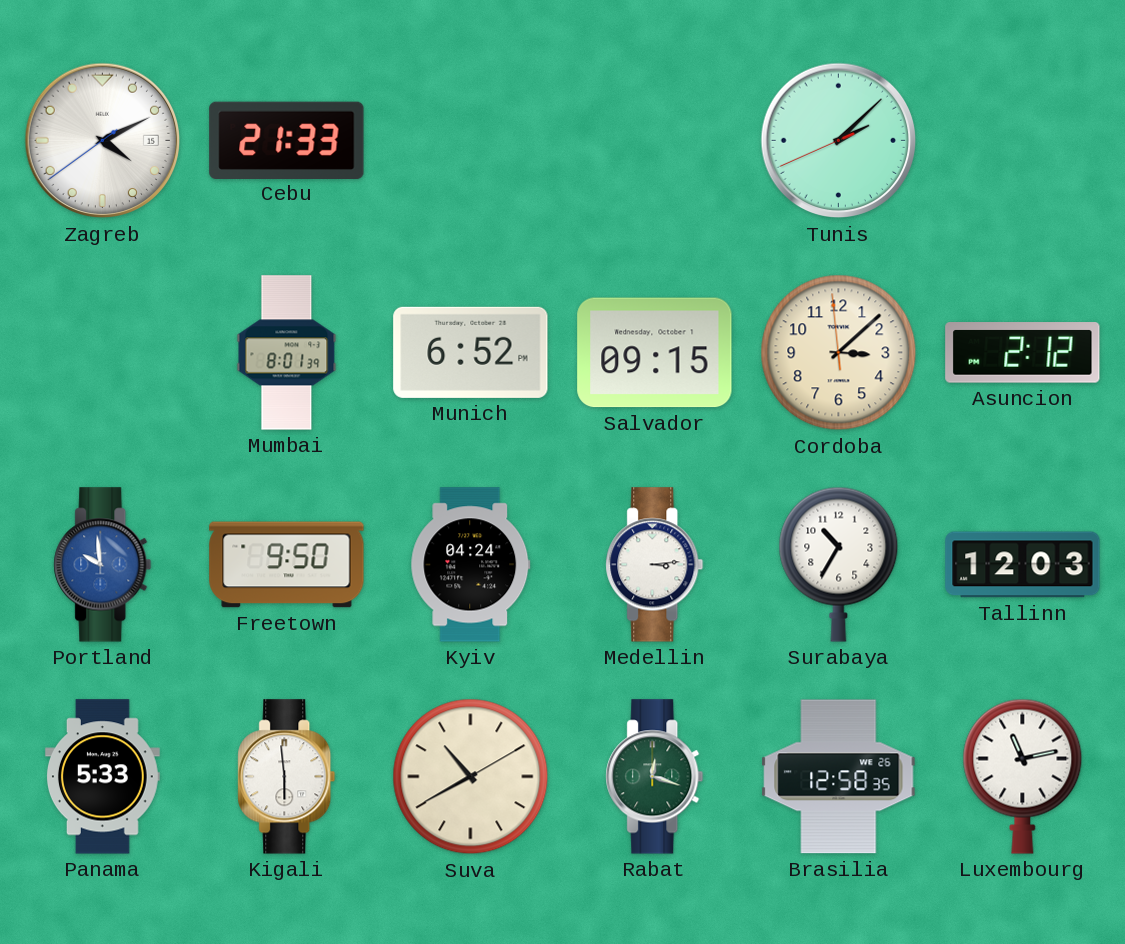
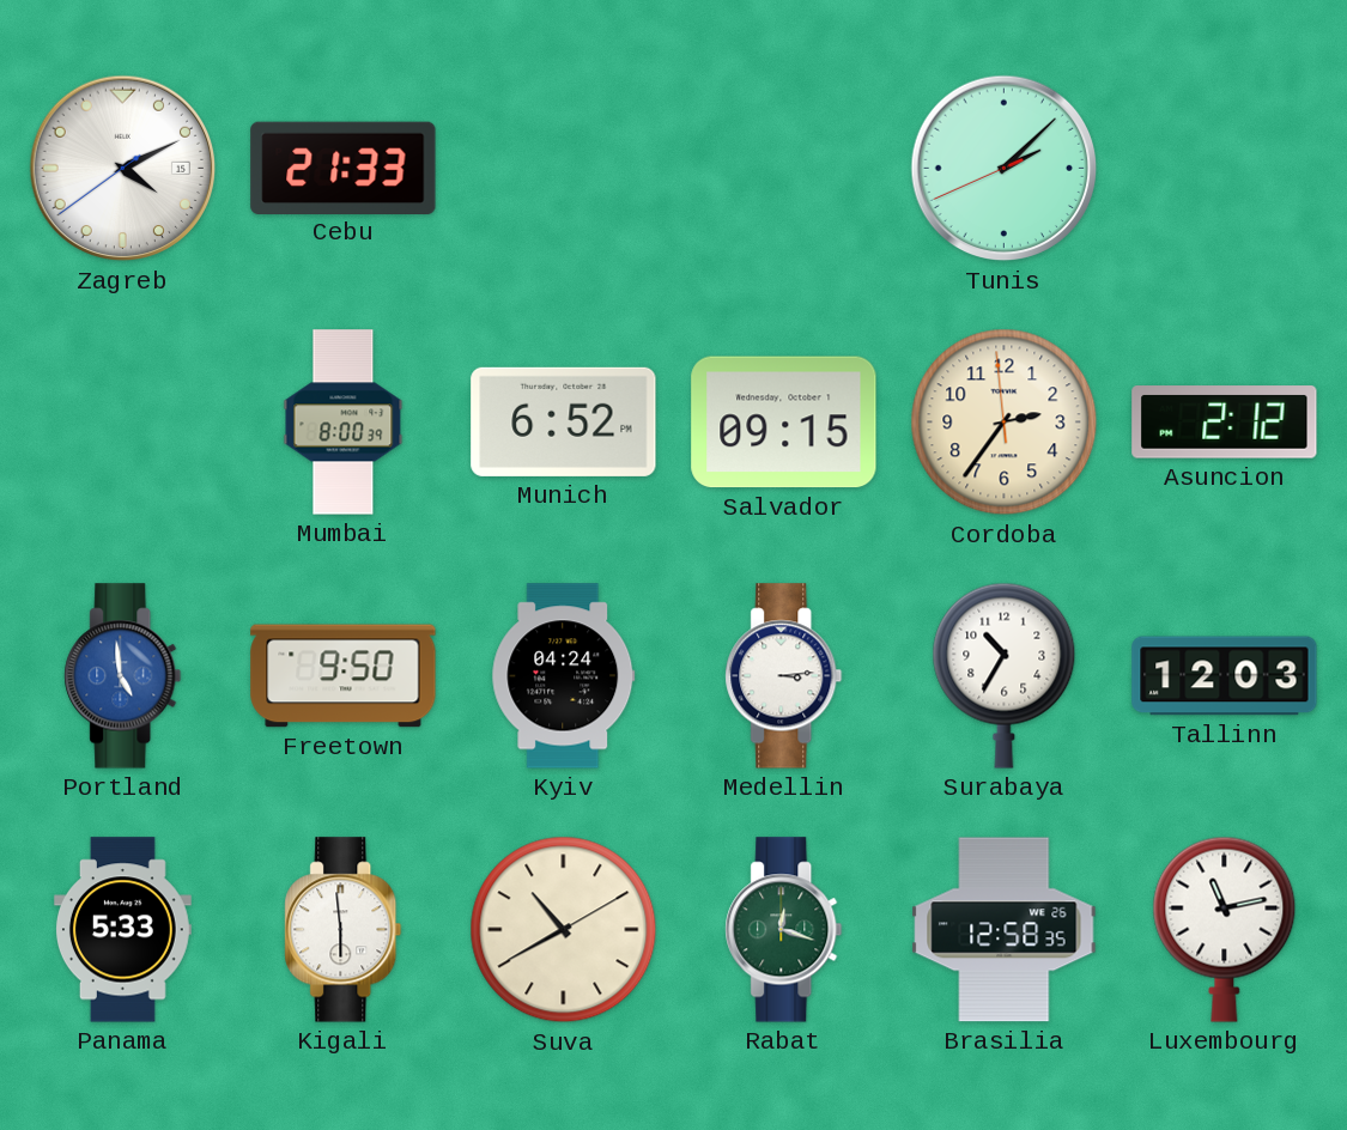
Mumbai: 8:01 -> 8:00
Cordoba: 3:07 -> 2:35
Portland: 9:59 -> 4:59
